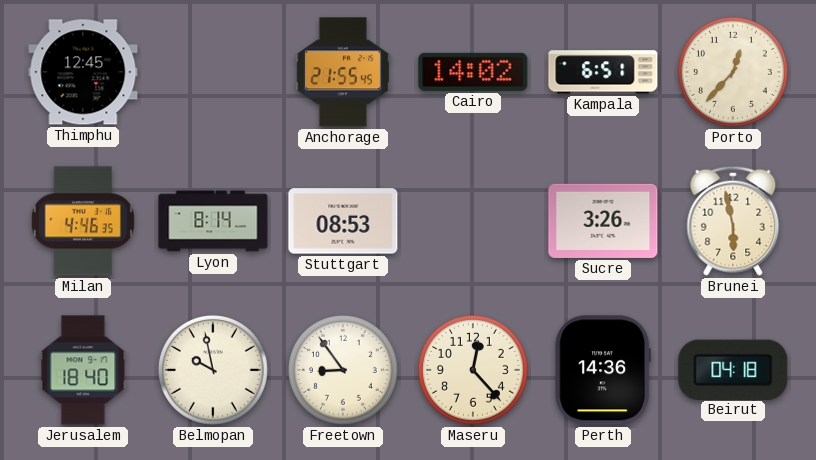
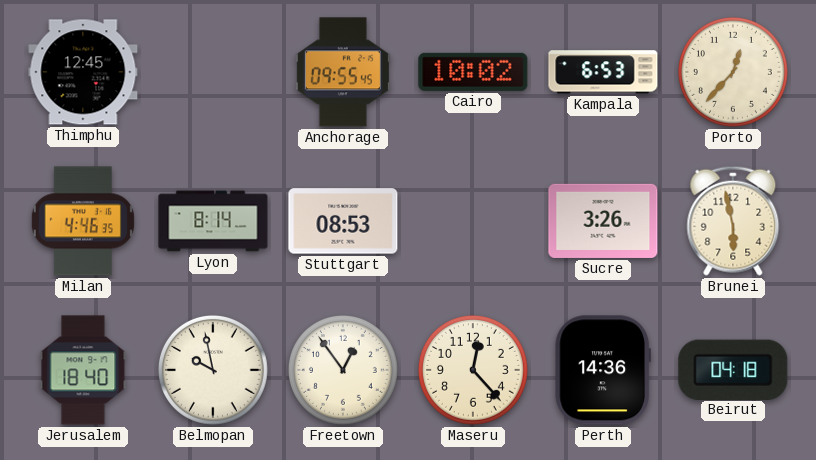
Anchorage: 21:55 -> 09:55
Cairo: 14:02 -> 10:02
Kampala: 6:51 -> 6:53
Freetown: 8:54 -> 12:54
